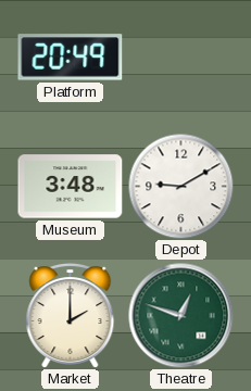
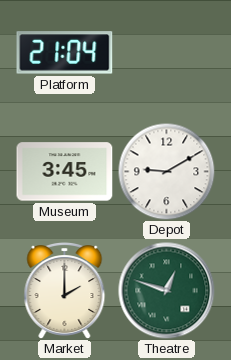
Platform: 20:49 -> 21:04
Museum: 3:48 -> 3:45
